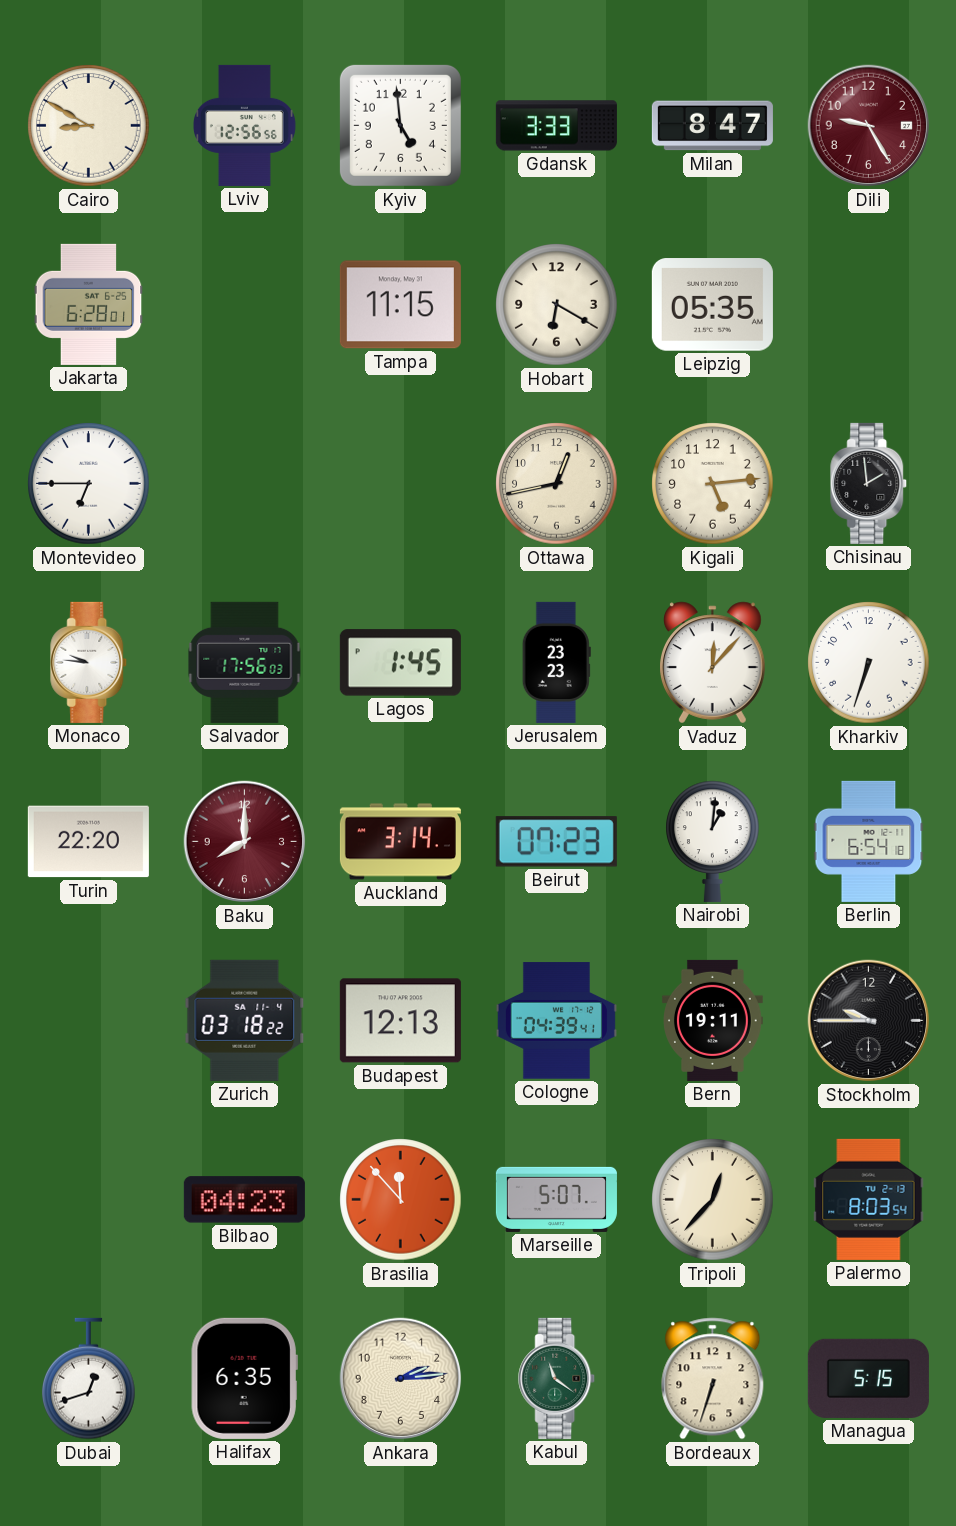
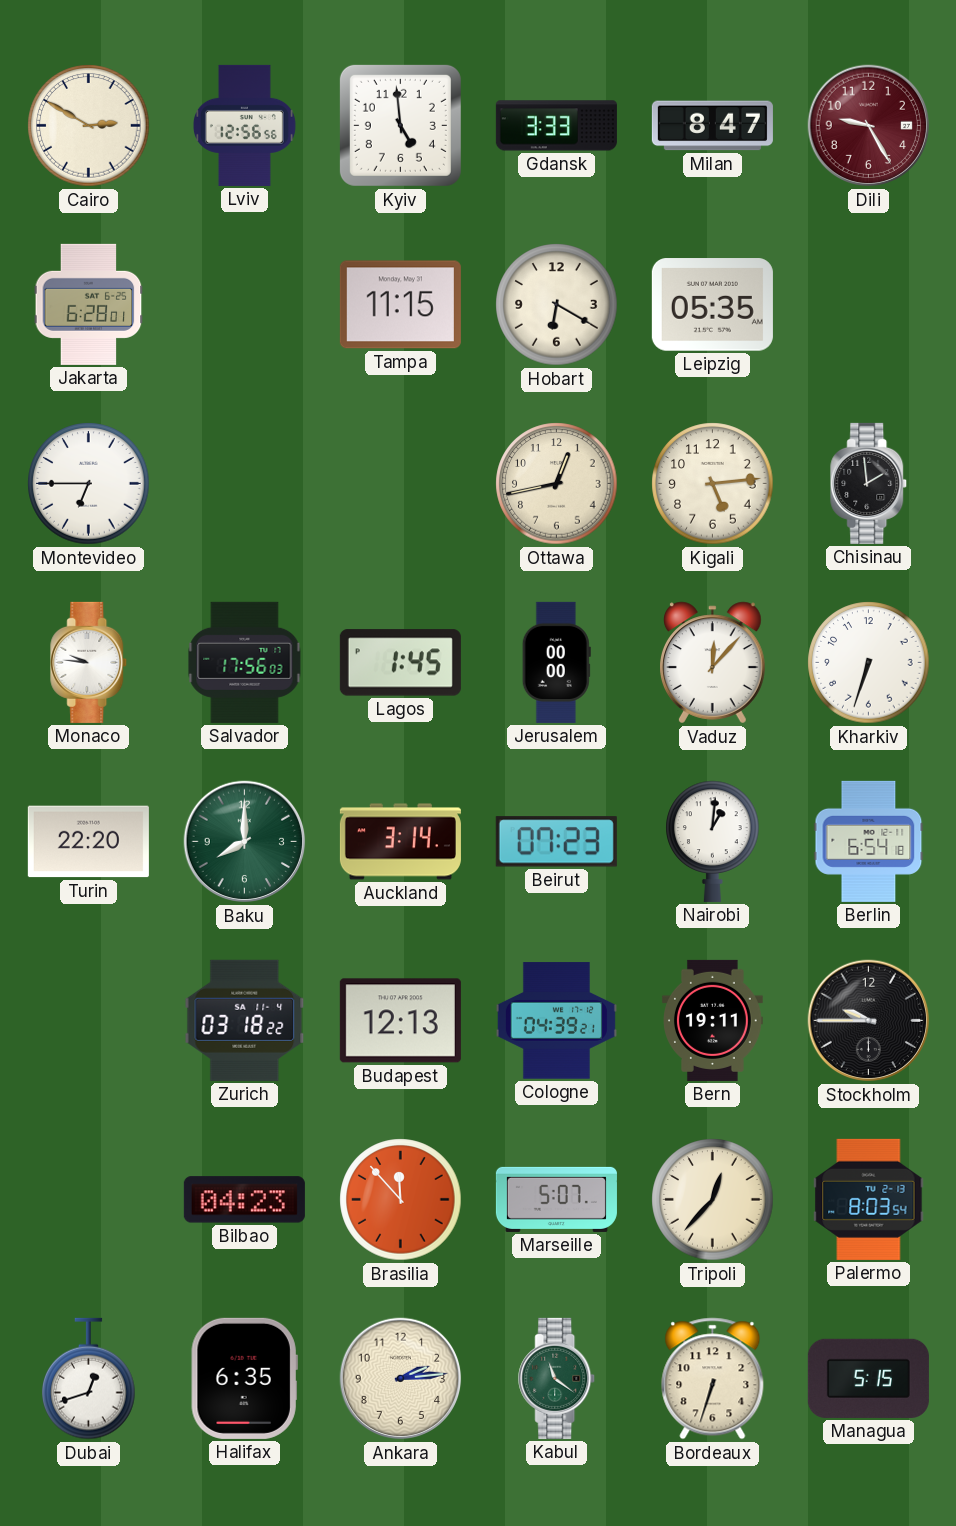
Cairo: 8:50 -> 2:50
Jerusalem: 23:23 -> 00:00
Baku dial: burgundy -> green
Cologne: 04:39:41 -> 04:39:21
